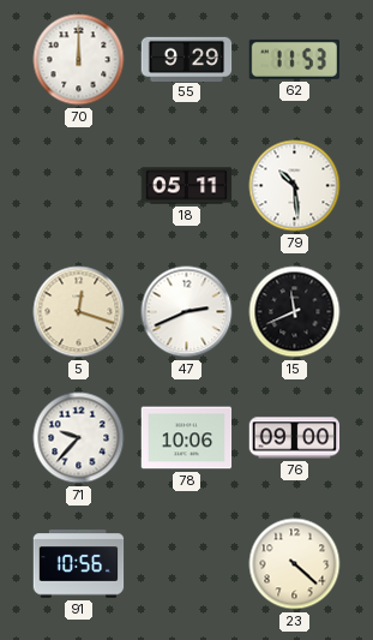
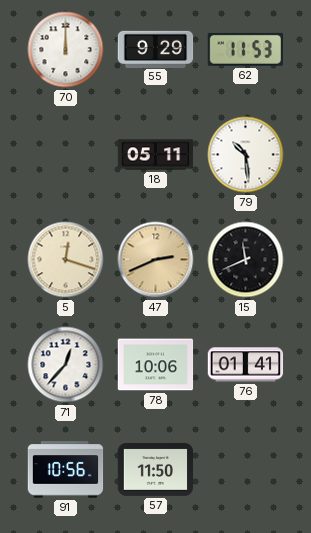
47 dial: white -> champagne
71: 9:37 -> 12:37
76: 09:00 -> 01:41
57: none -> 11:50
23: 4:22 -> none
